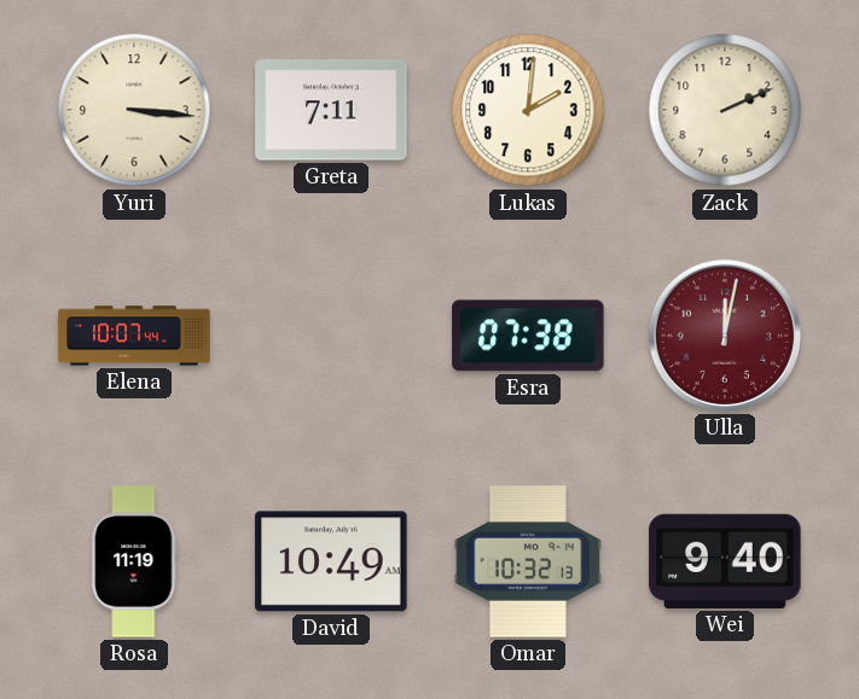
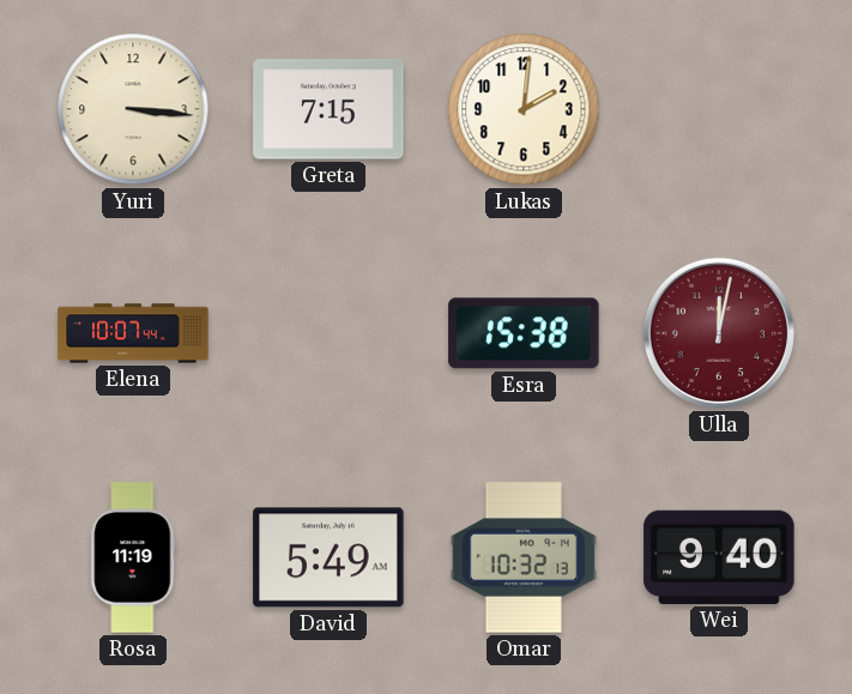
Greta: 7:11 -> 7:15
Zack: 2:11 -> none
Esra: 07:38 -> 15:38
David: 10:49 -> 5:49
